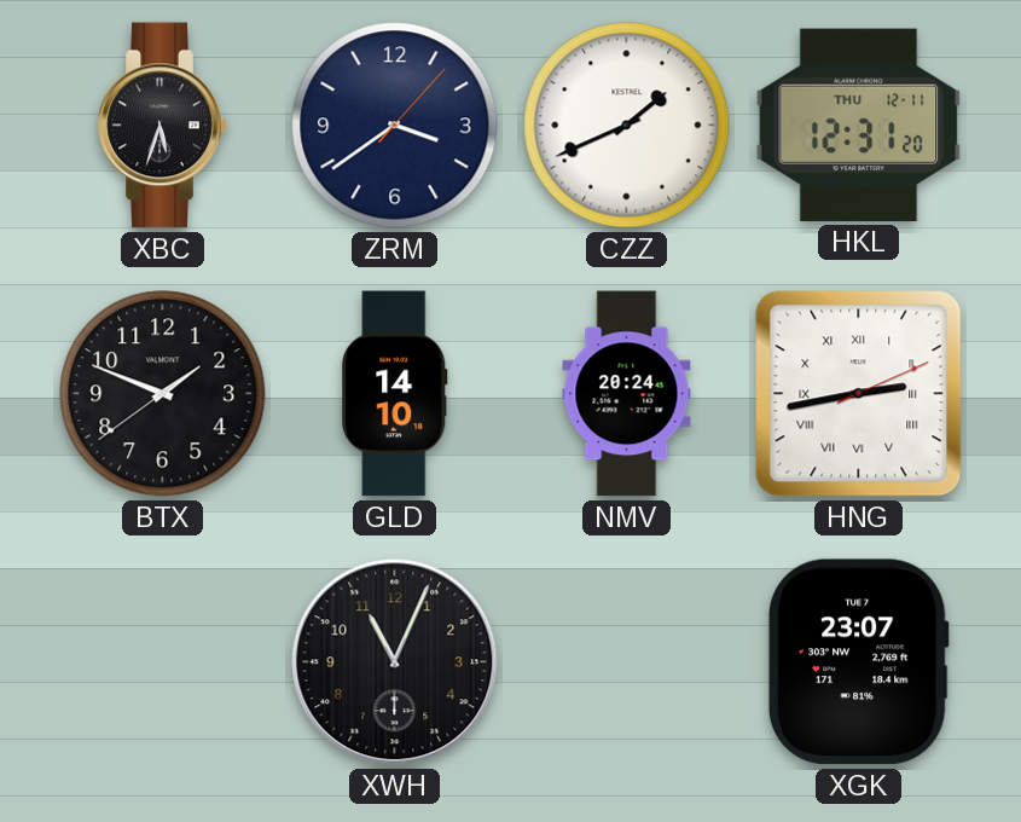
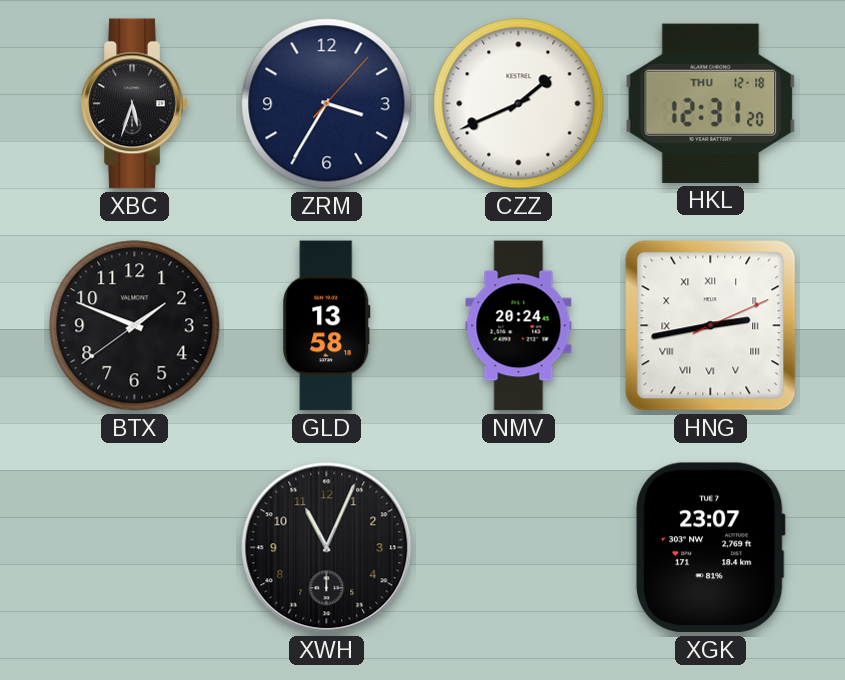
ZRM: 3:39 -> 3:35
HKL date: THU 12-11 -> THU 12-18
GLD: 14:10 -> 13:58
